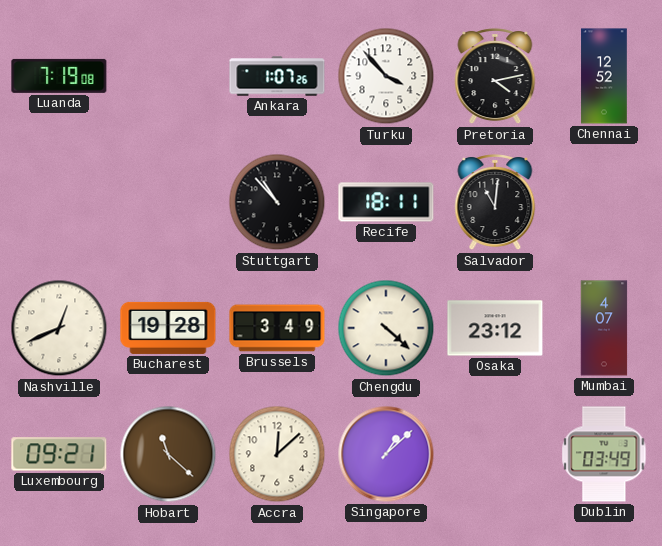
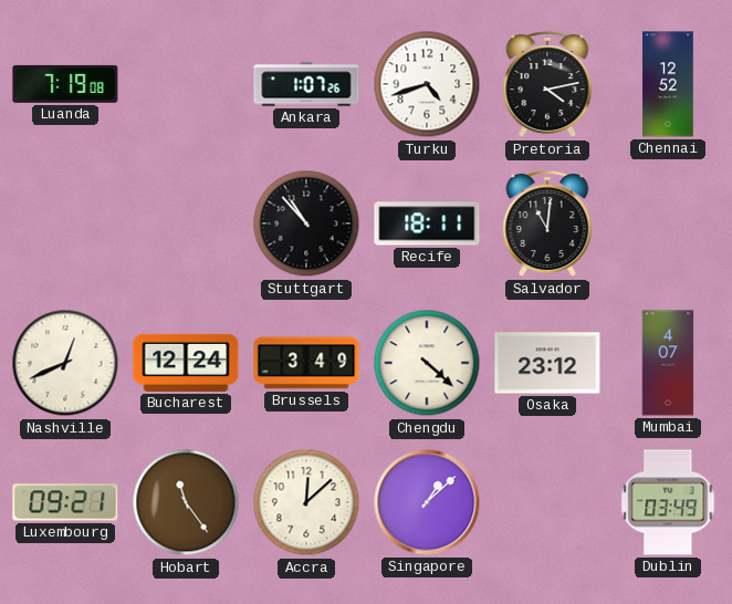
Turku: 3:53 -> 4:42
Bucharest: 19:28 -> 12:24
Hobart: 11:22 -> 11:24
